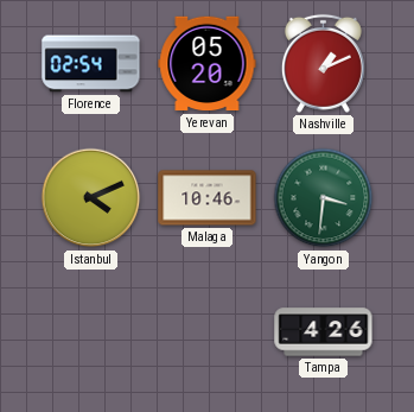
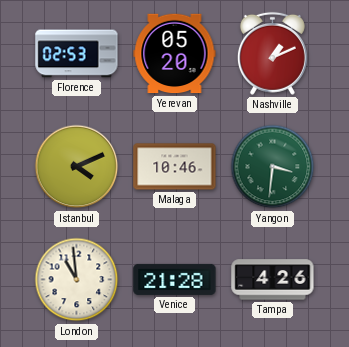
Florence: 02:54 -> 02:53
London: none -> 10:59
Venice: none -> 21:28
